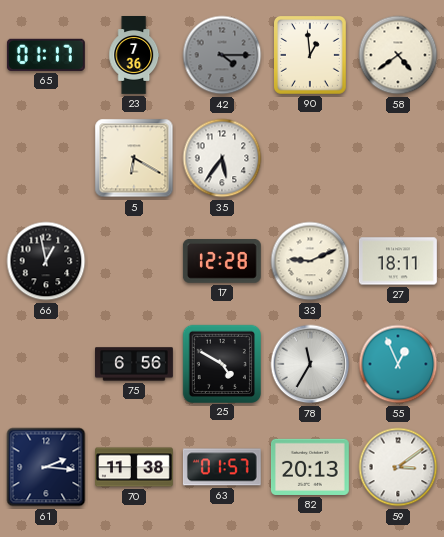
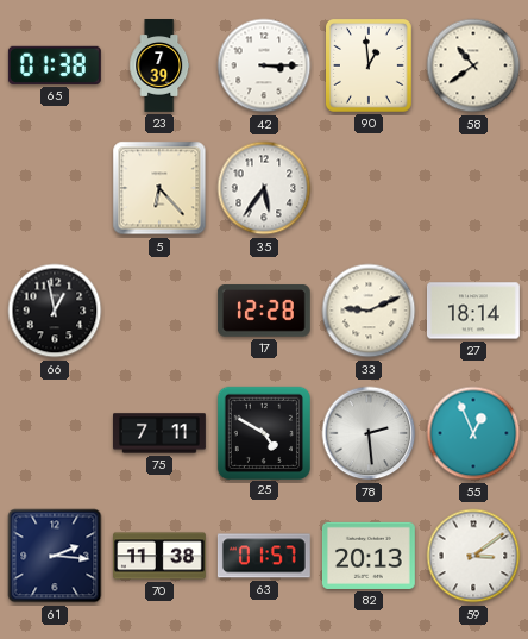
65: 01:17 -> 01:38
23: 7:36 -> 7:39
42: 4:15 -> 3:15
42 dial: grey -> white
58: 4:39 -> 10:39
5: 6:20 -> 6:23
27: 18:11 -> 18:14
75: 6:56 -> 7:11
78: 11:35 -> 2:29
